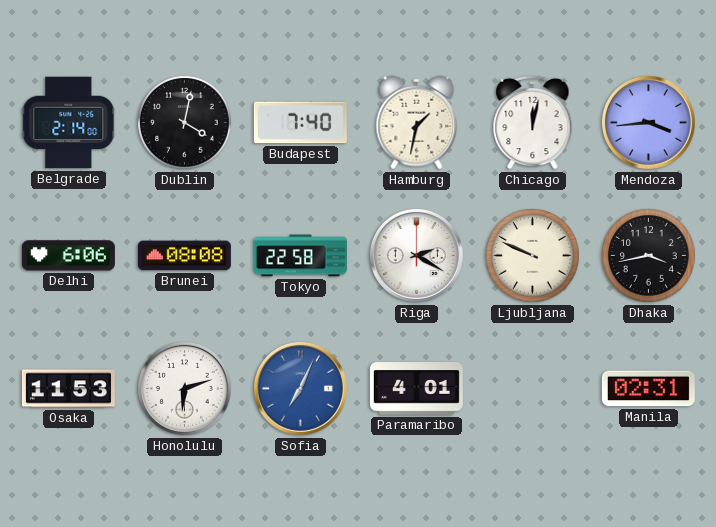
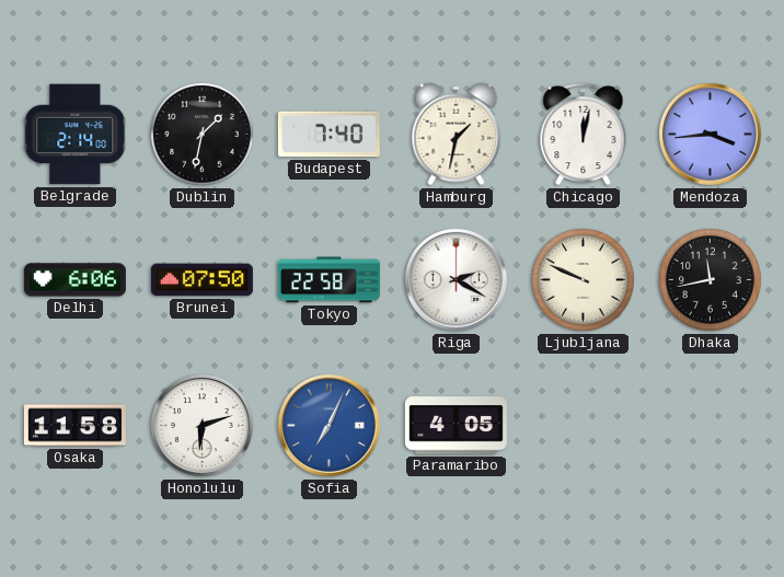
Dublin: 4:02 -> 1:32
Brunei: 08:08 -> 07:50
Dhaka: 3:43 -> 11:43
Osaka: 11:53 -> 11:58
Paramaribo: 4:01 -> 4:05
Manila: 02:31 -> none
